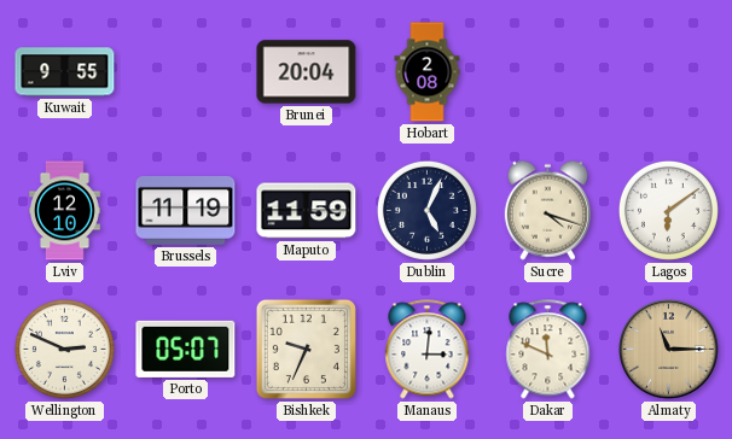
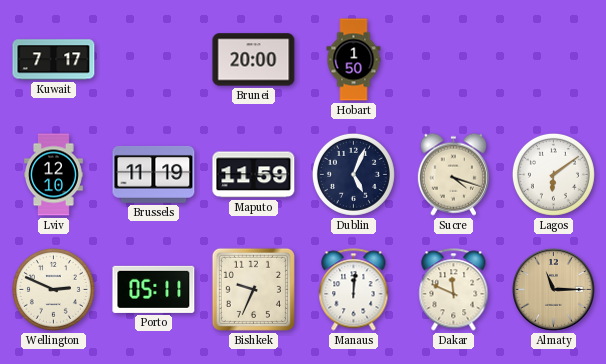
Kuwait: 9:55 -> 7:17
Brunei: 20:04 -> 20:00
Hobart: 2:08 -> 1:50
Porto: 05:07 -> 05:11
Manaus: 3:01 -> 12:01
